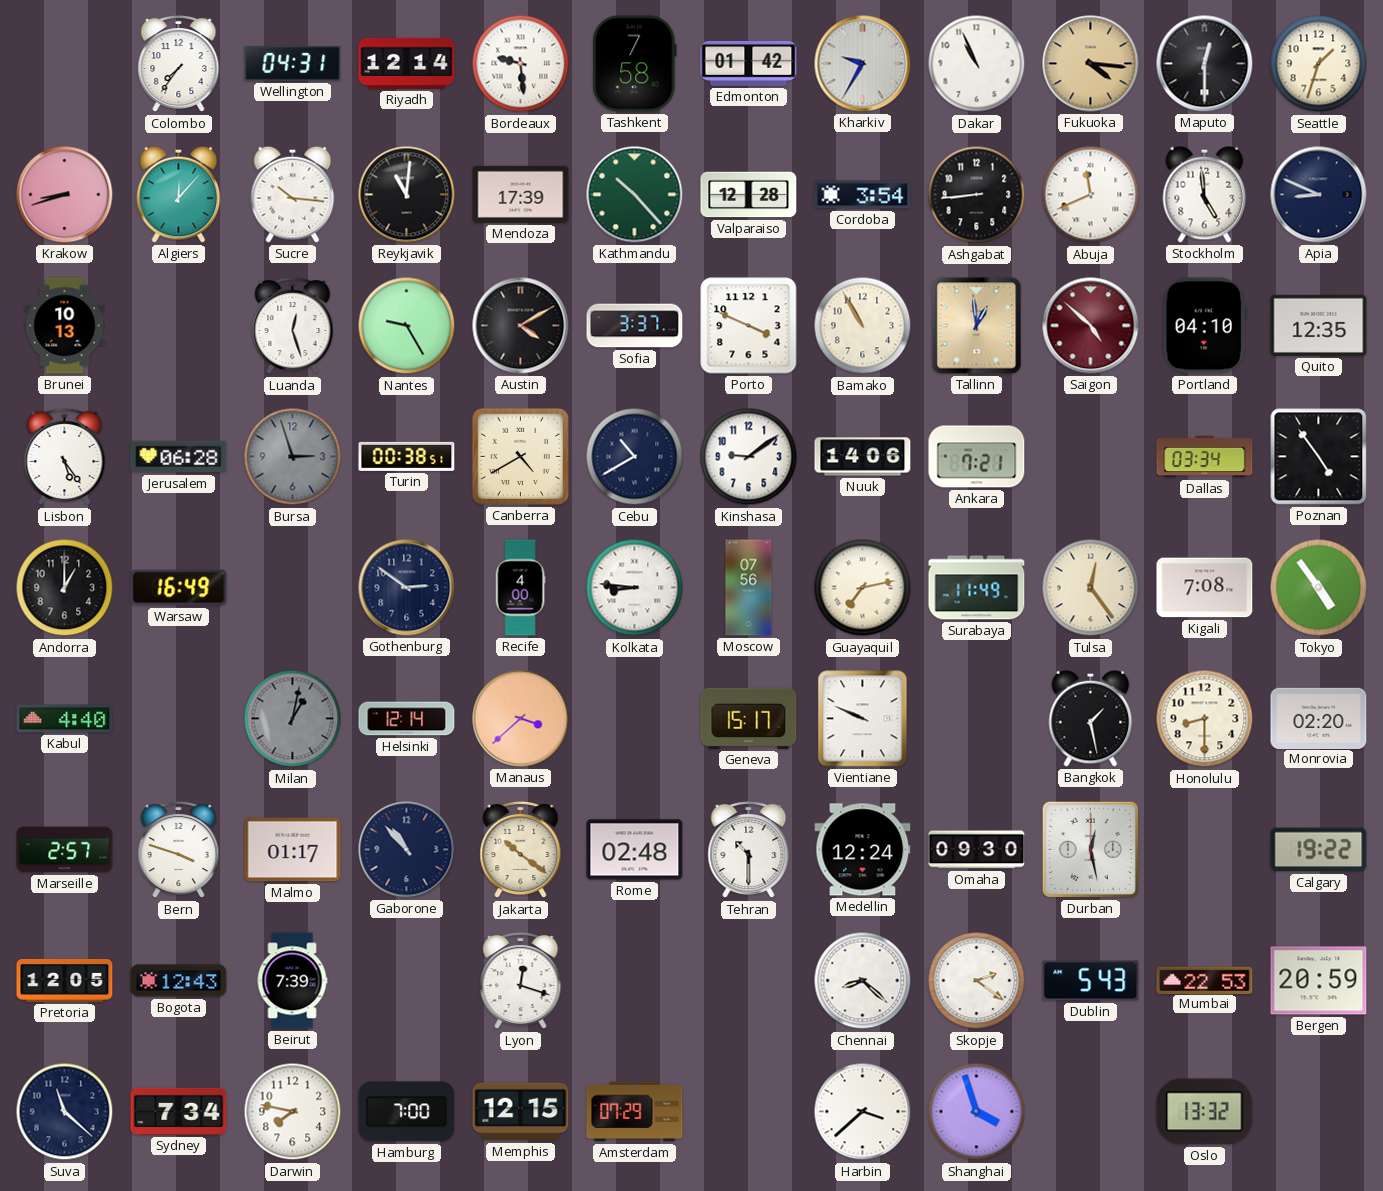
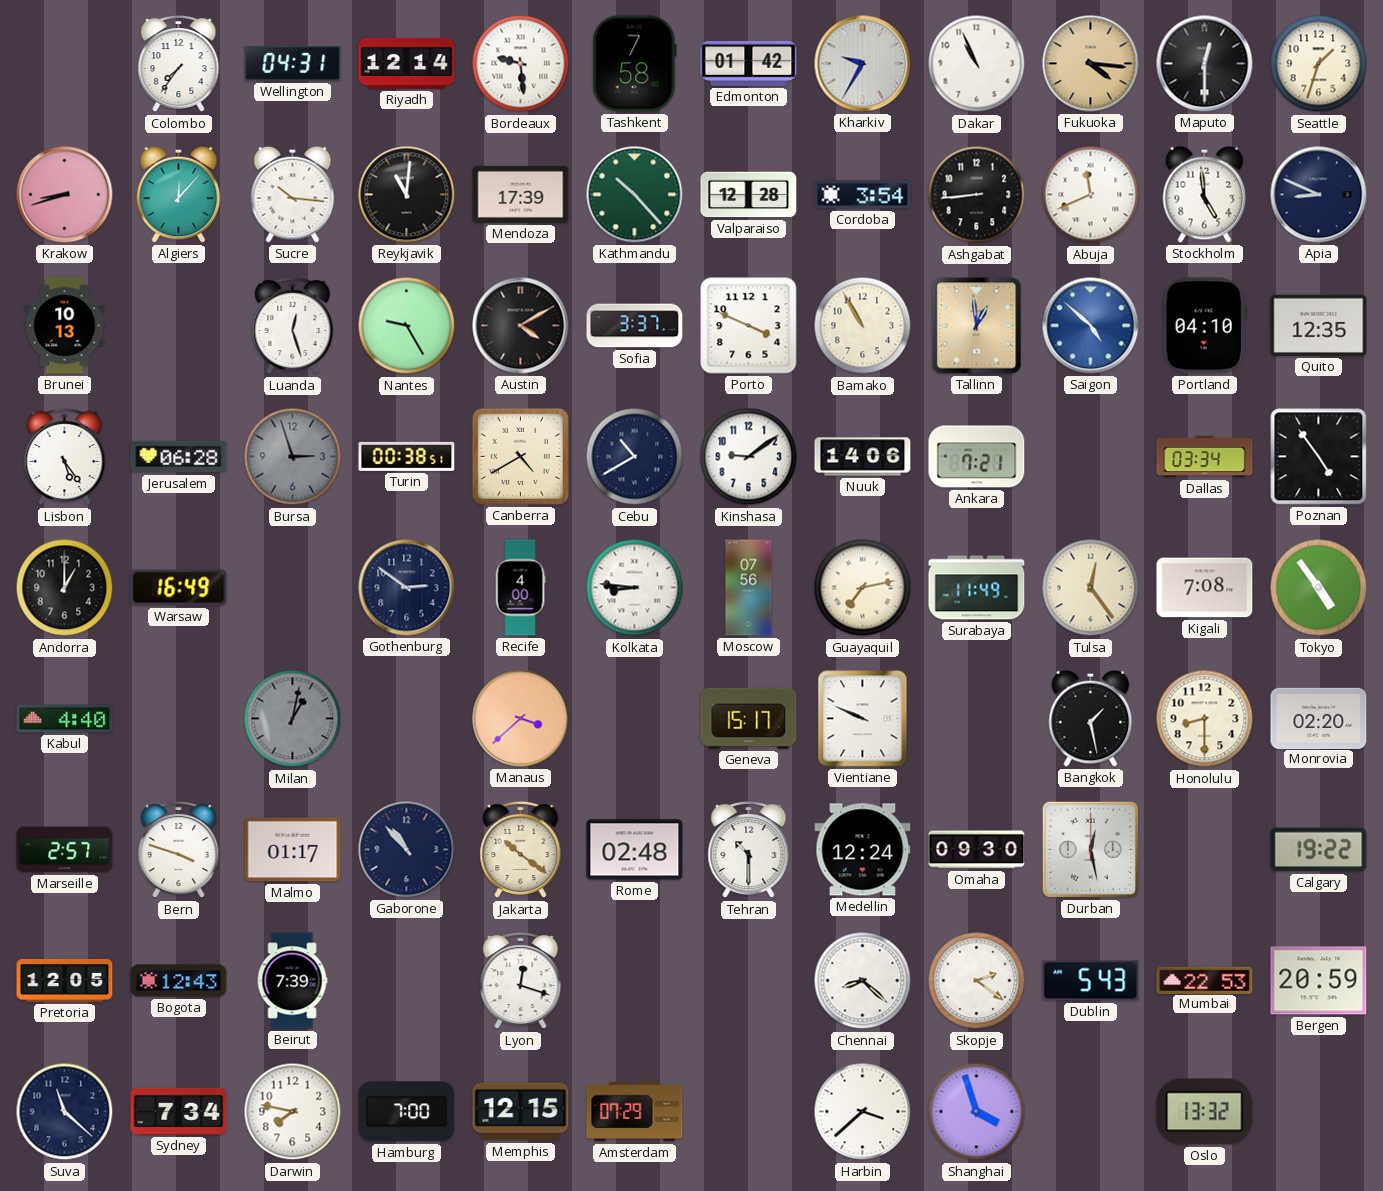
Saigon dial: burgundy -> blue
Helsinki: 12:14 -> none
